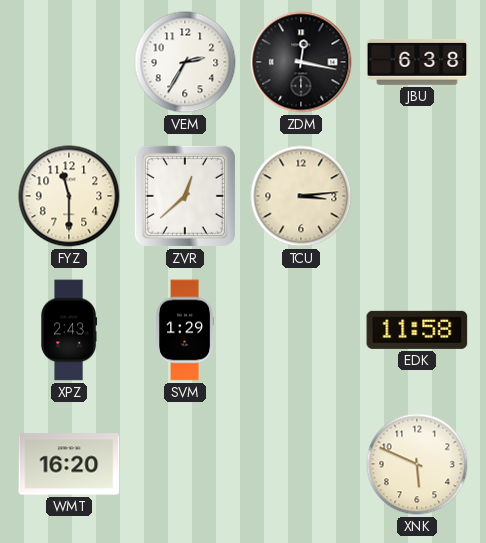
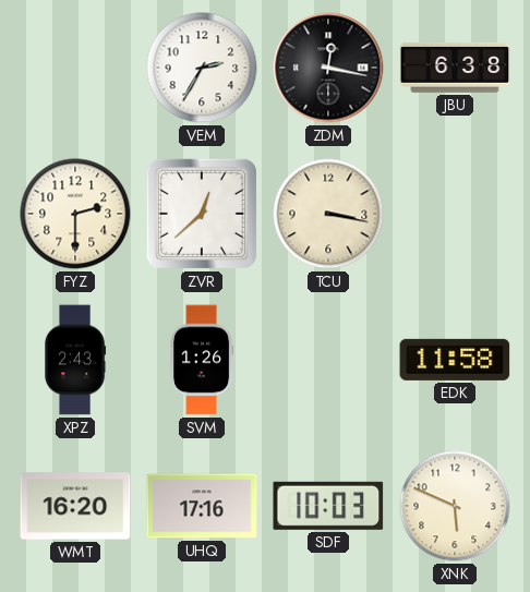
FYZ: 11:30 -> 2:30
TCU: 3:14 -> 3:17
SVM: 1:29 -> 1:26
UHQ: none -> 17:16
SDF: none -> 10:03
